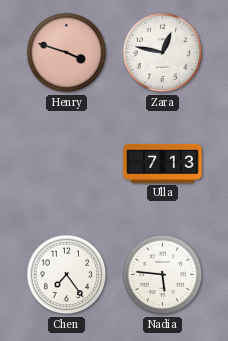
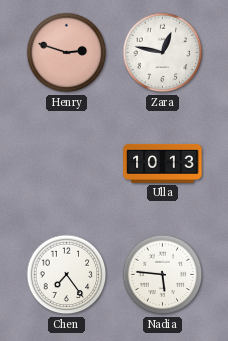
Henry: 3:48 -> 2:48
Ulla: 7:13 -> 10:13
